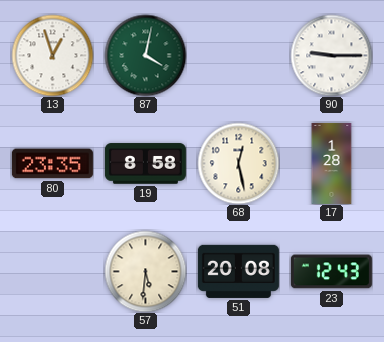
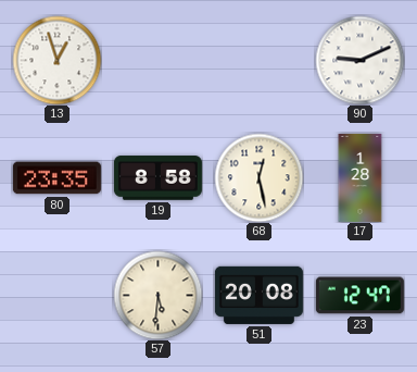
87: 4:02 -> none
90: 9:15 -> 9:11
23: 12:43 -> 12:47
